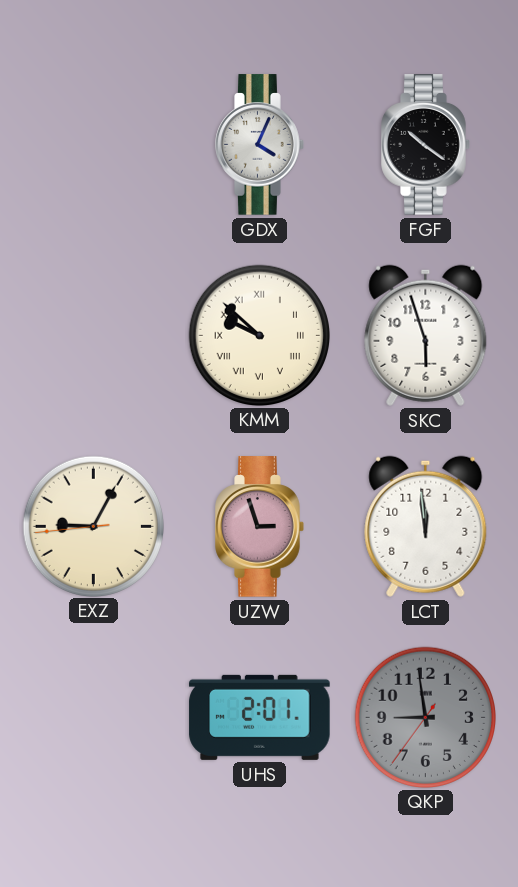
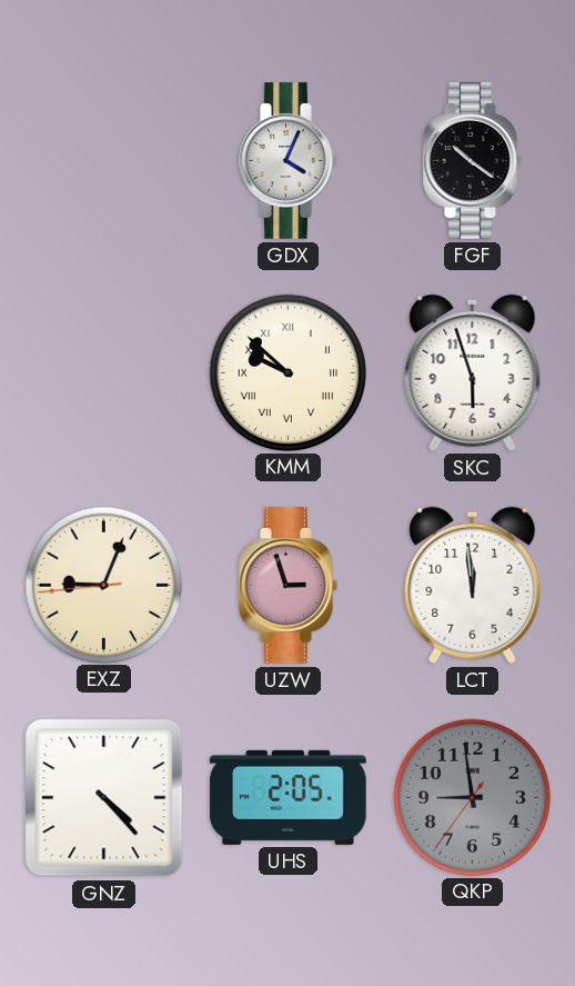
EXZ: 9:04 -> 9:03
GNZ: none -> 4:23
UHS: 2:01 -> 2:05
